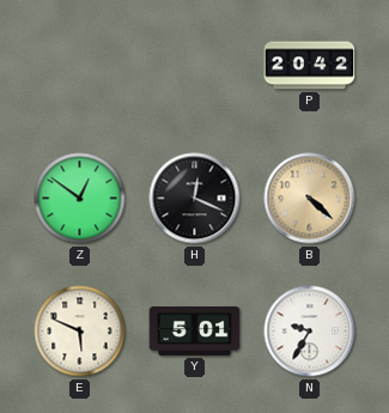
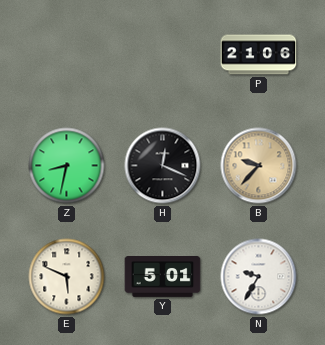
P: 20:42 -> 21:06
Z: 12:51 -> 8:32
B: 4:22 -> 9:37
